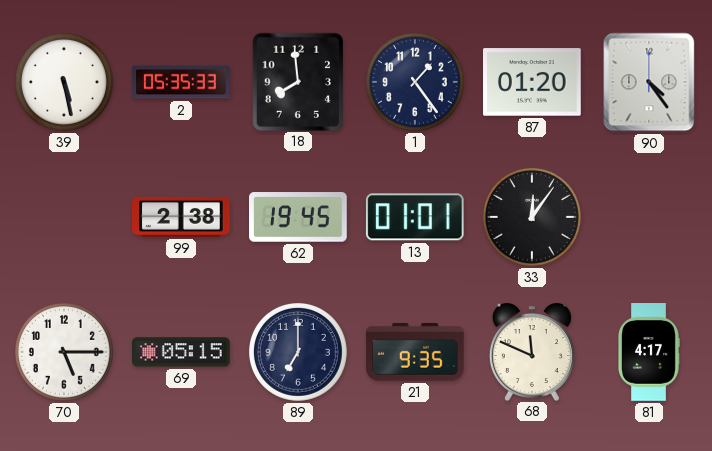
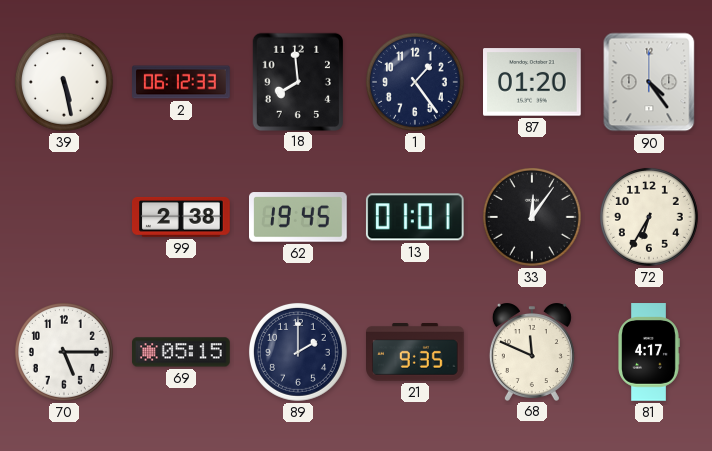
2: 05:35 -> 06:12
72: none -> 6:35
89: 7:00 -> 2:00
